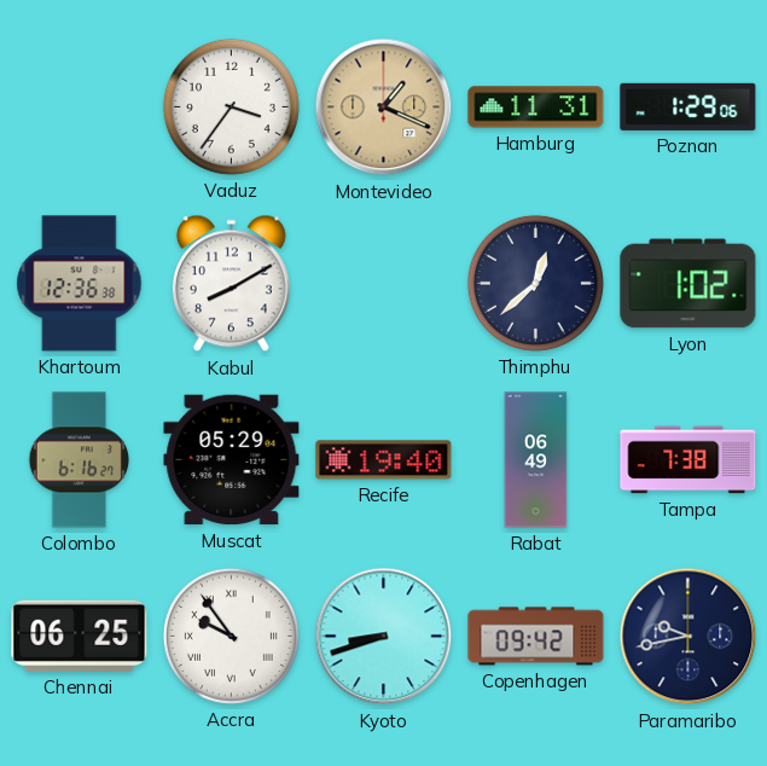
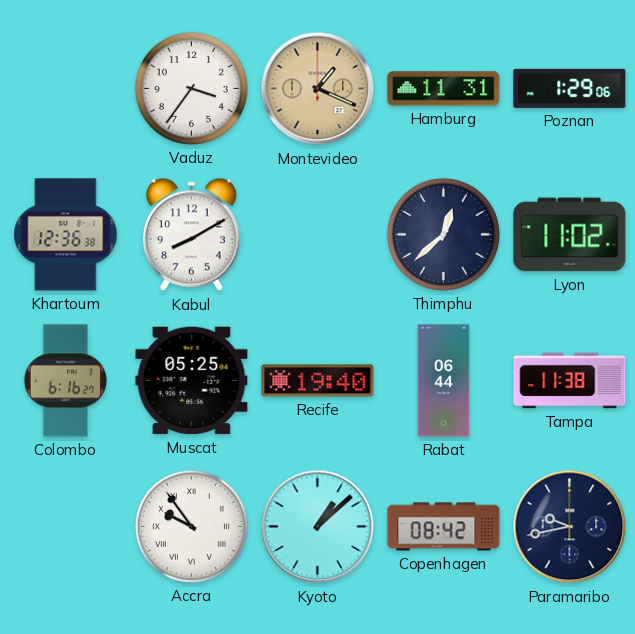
Lyon: 1:02 -> 11:02
Muscat: 05:29 -> 05:25
Rabat: 06:49 -> 06:44
Tampa: 7:38 -> 11:38
Chennai: 06:25 -> none
Kyoto: 8:42 -> 1:08
Copenhagen: 09:42 -> 08:42
